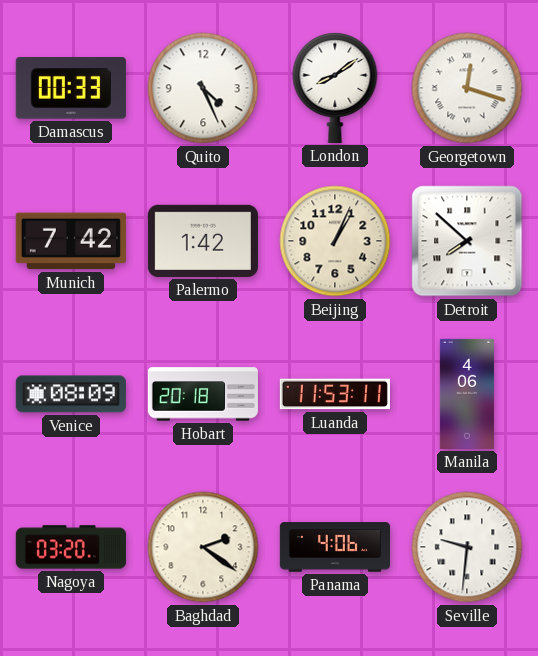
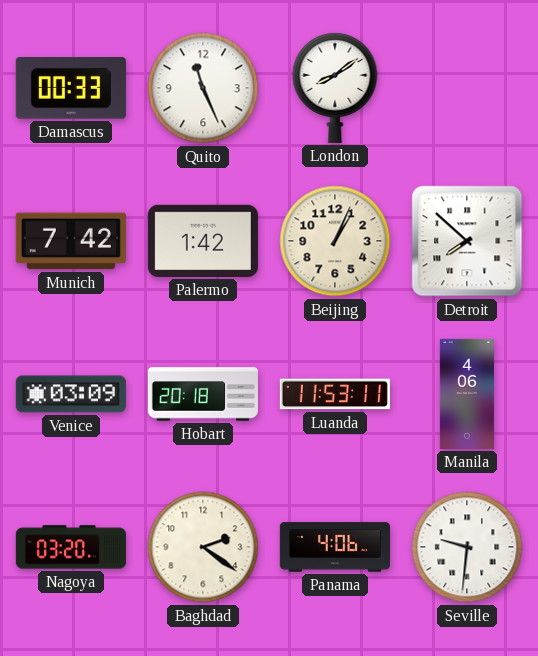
Quito: 4:26 -> 11:26
Georgetown: 12:18 -> none
Venice: 08:09 -> 03:09
